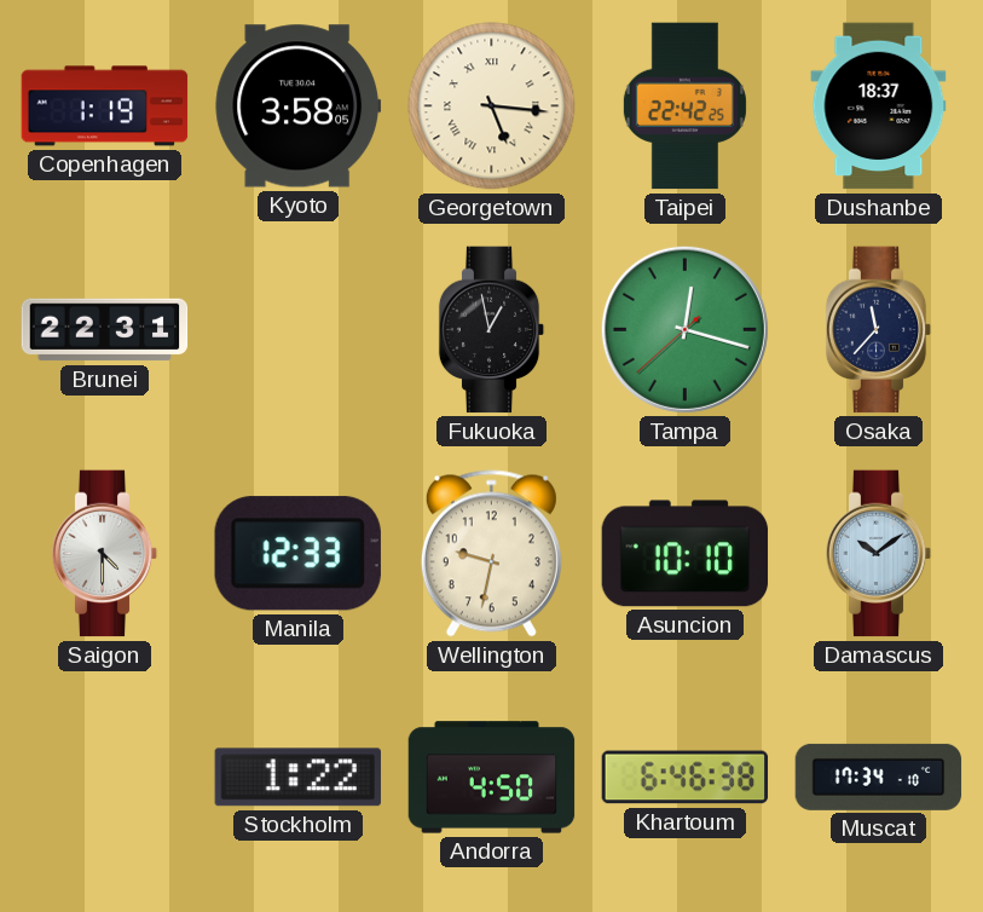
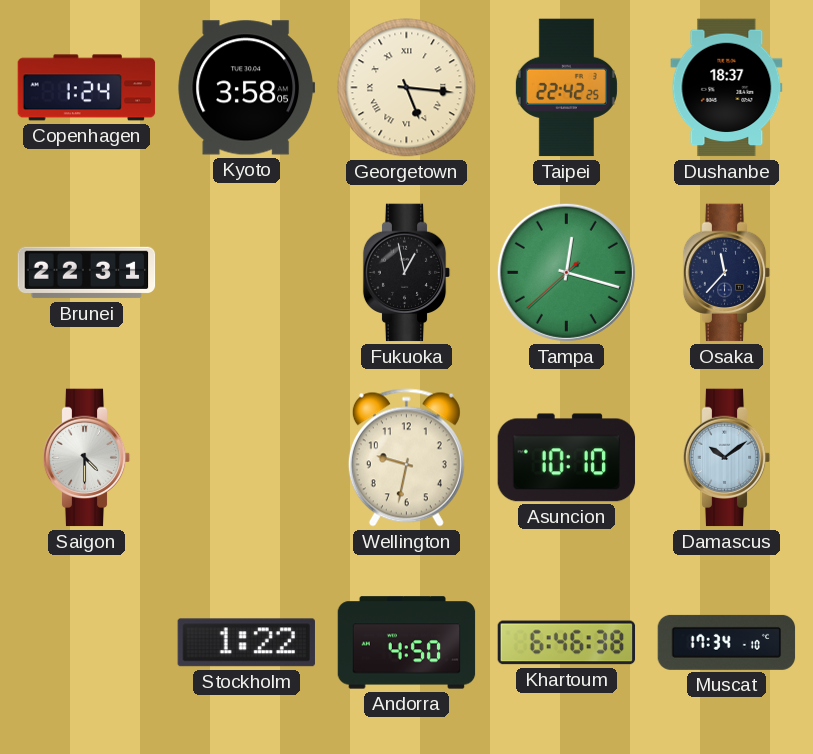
Copenhagen: 1:19 -> 1:24
Manila: 12:33 -> none
